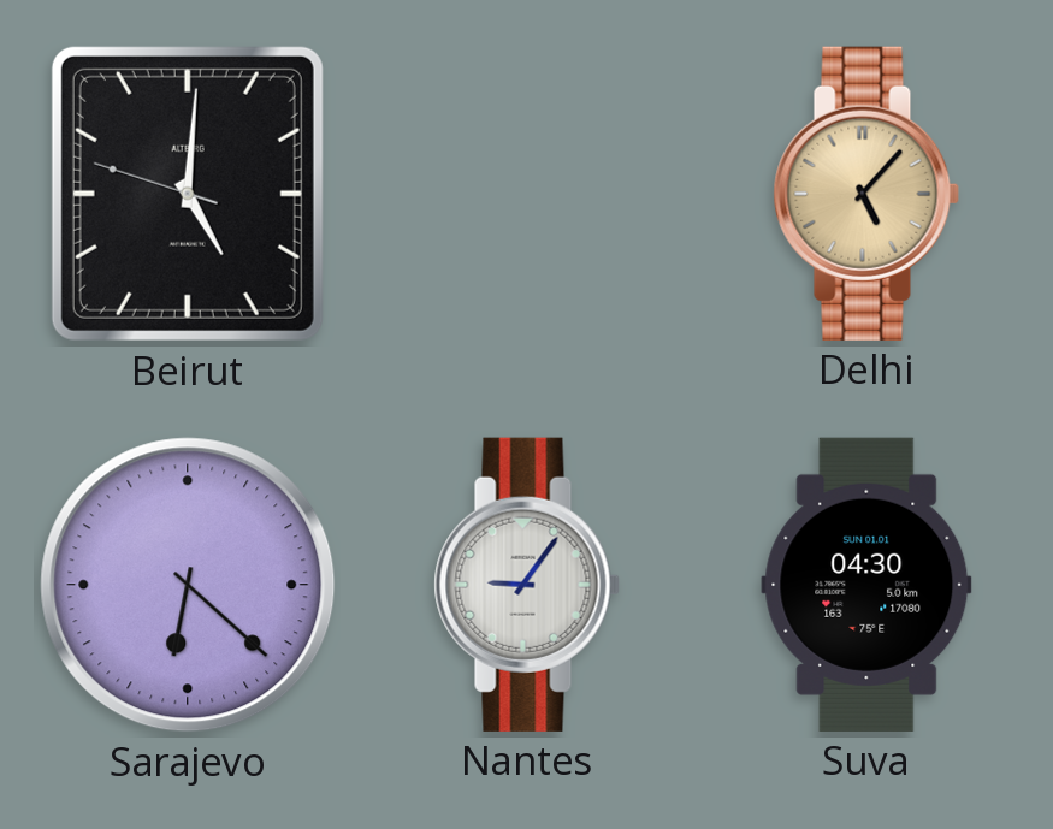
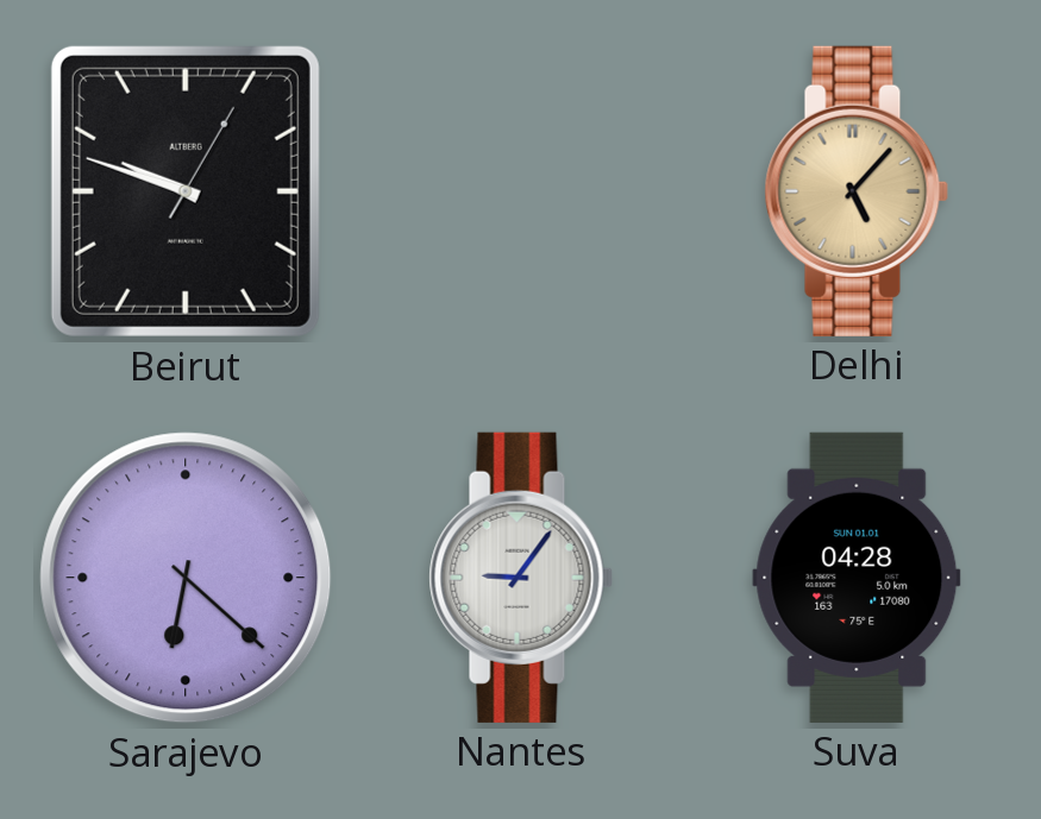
Beirut: 5:00 -> 9:48
Suva: 04:30 -> 04:28
